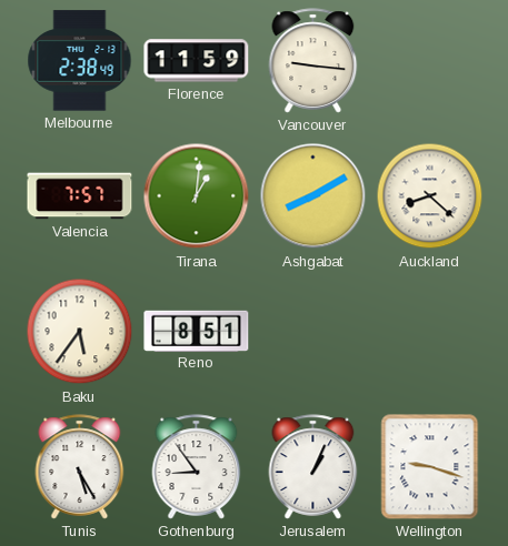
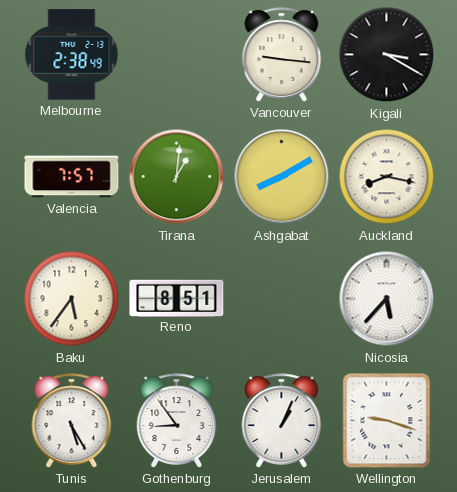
Florence: 11:59 -> none
Kigali: none -> 3:20
Auckland: 8:22 -> 8:17
Nicosia: none -> 5:37
